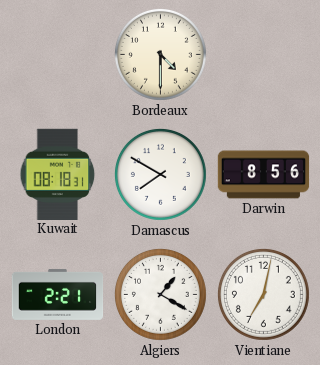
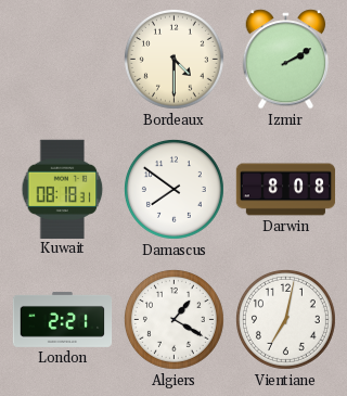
Izmir: none -> 2:10
Damascus: 7:50 -> 7:51
Darwin: 8:56 -> 8:08
